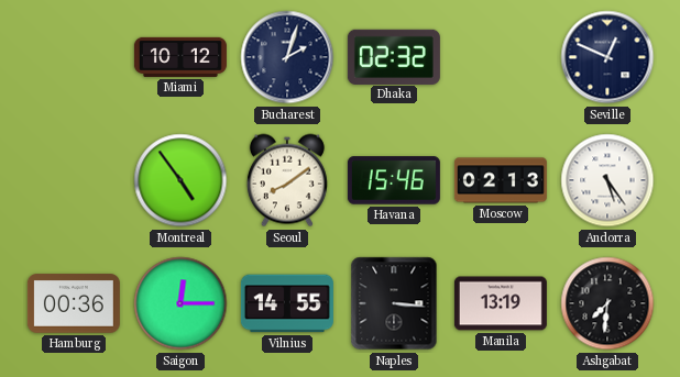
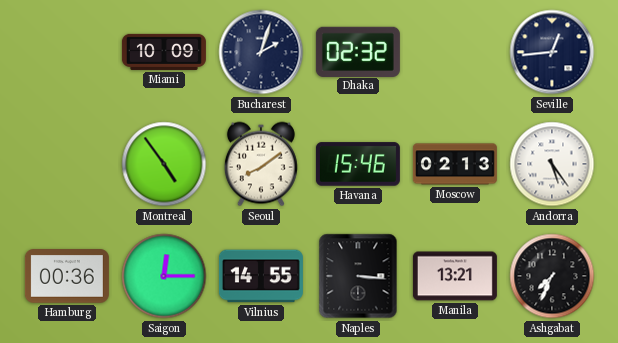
Miami: 10:12 -> 10:09
Seville: 12:49 -> 12:44
Manila: 13:19 -> 13:21
Ashgabat: 7:31 -> 7:34
